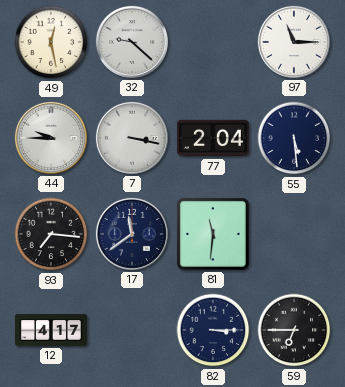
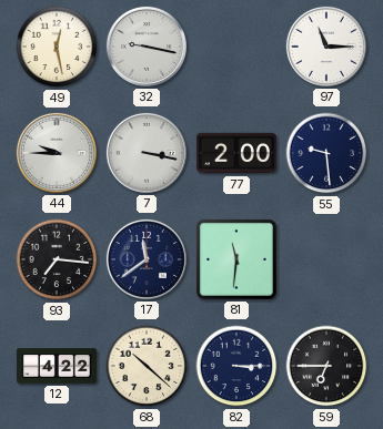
32: 9:22 -> 9:17
77: 2:04 -> 2:00
55: 5:29 -> 9:29
12: 4:17 -> 4:22
68: none -> 10:22
